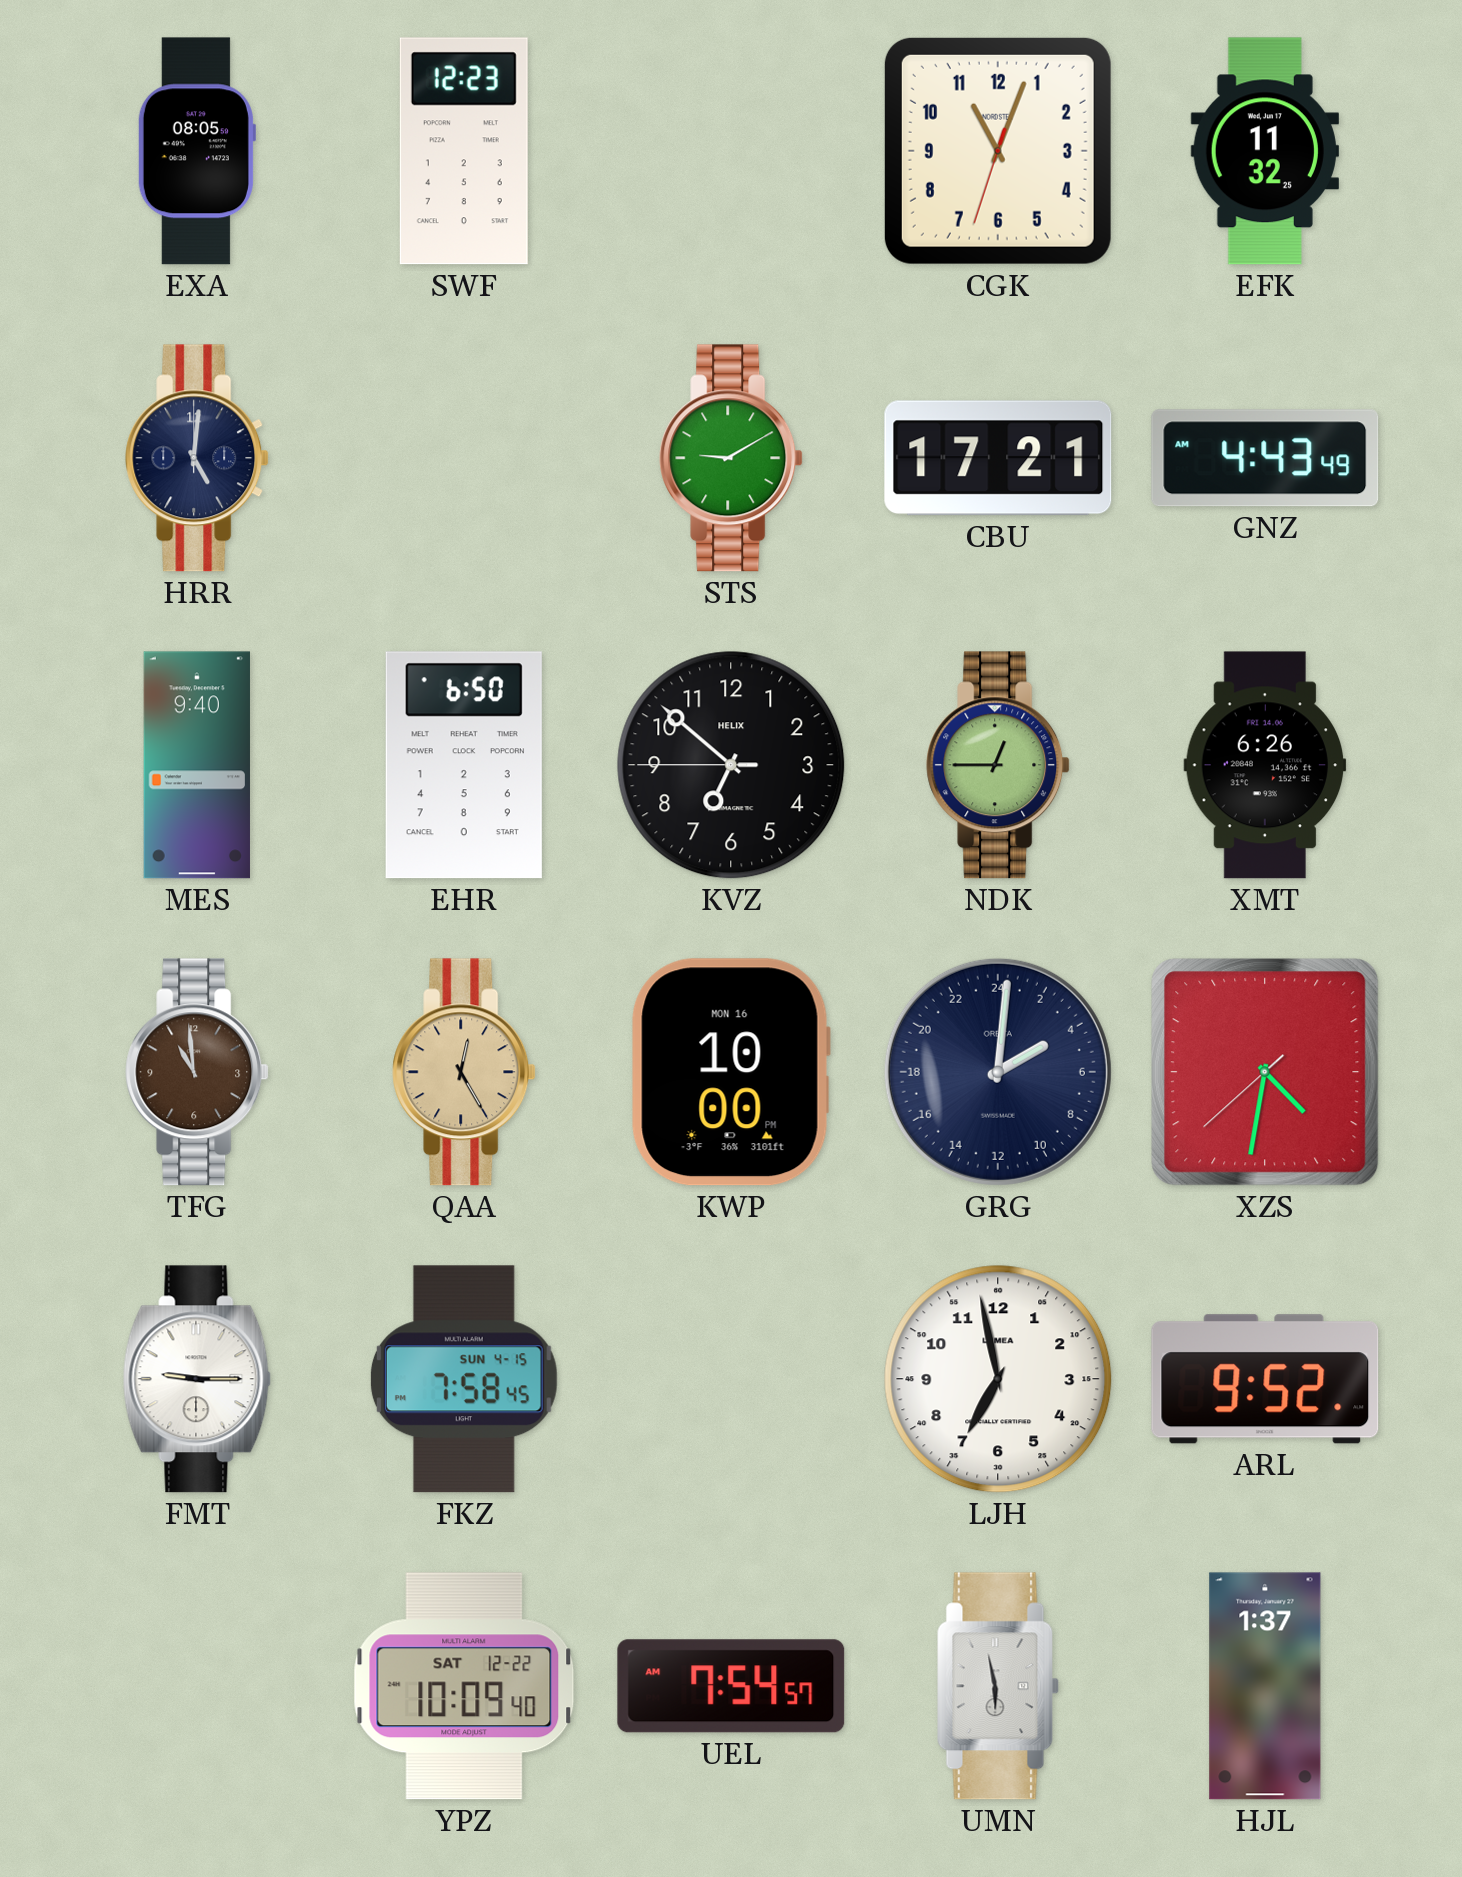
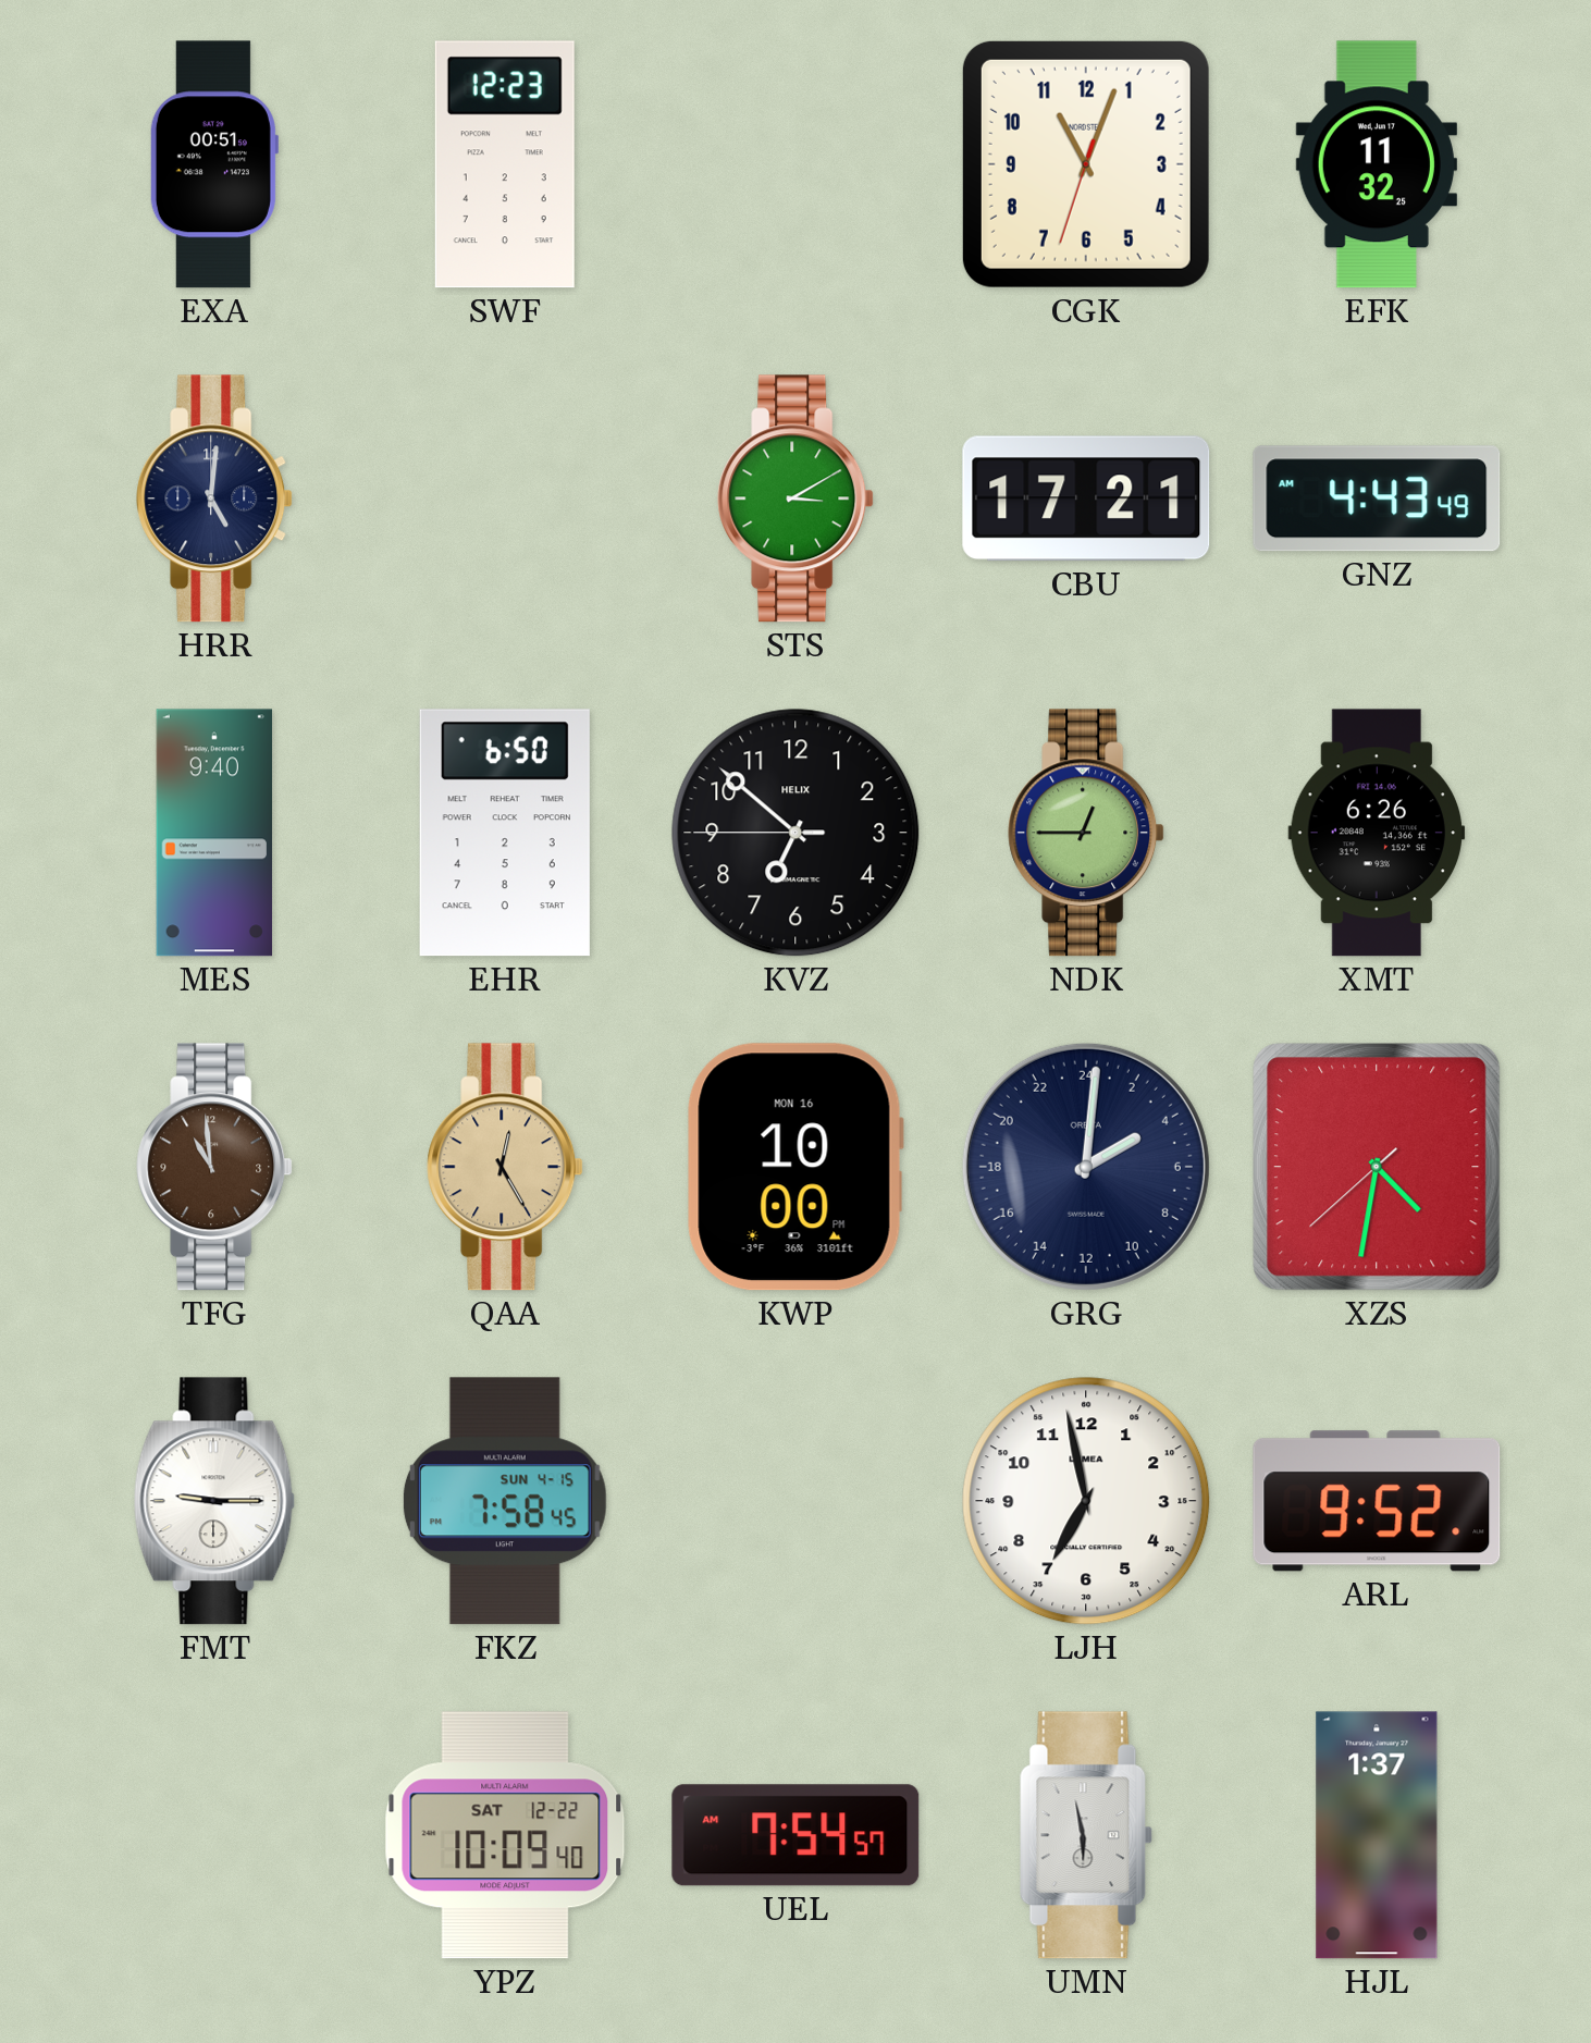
EXA: 08:05 -> 00:51
STS: 9:10 -> 3:10
